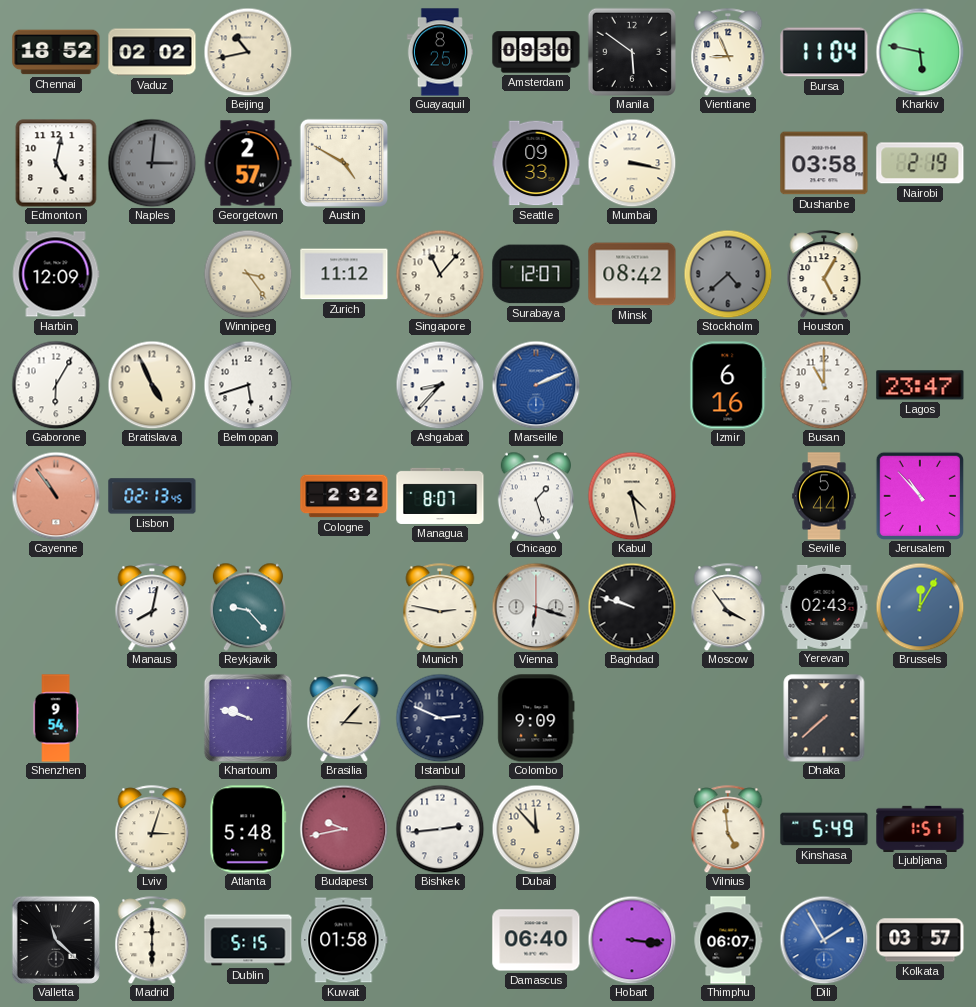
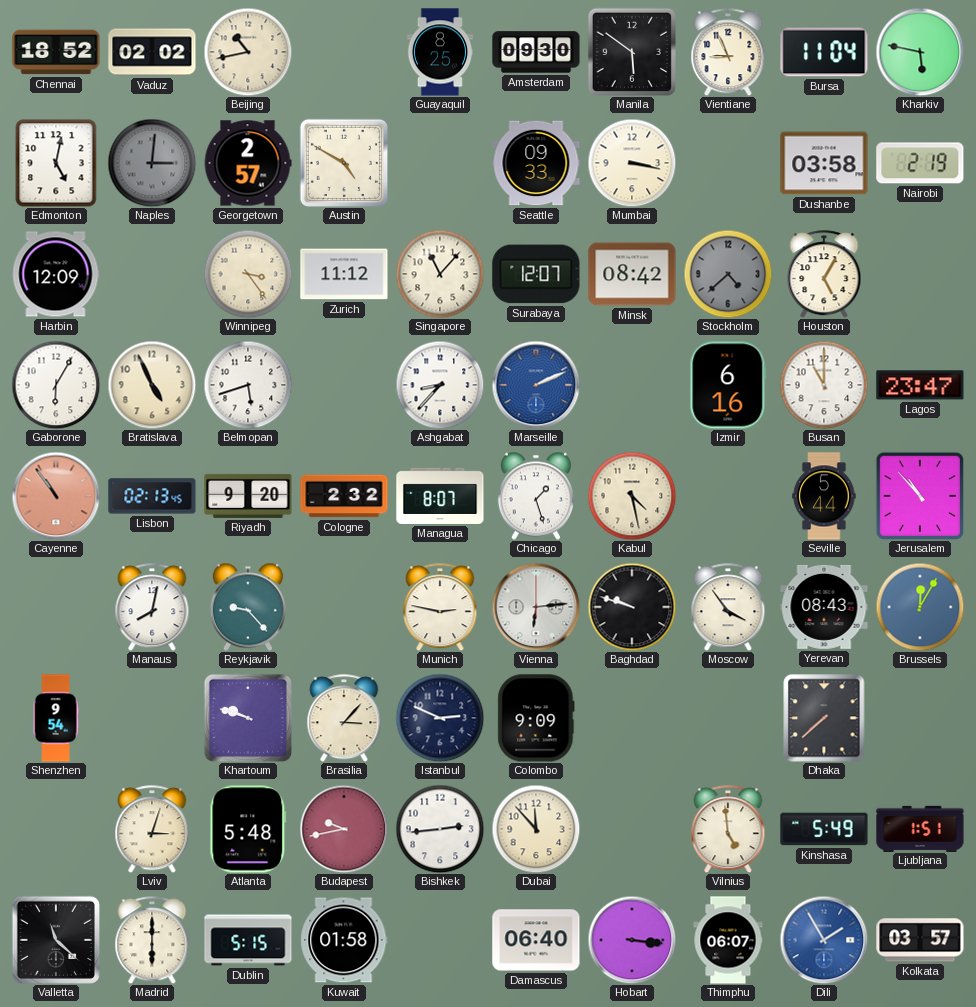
Riyadh: none -> 9:20
Vienna: 6:18 -> 6:14
Yerevan: 02:43 -> 08:43
